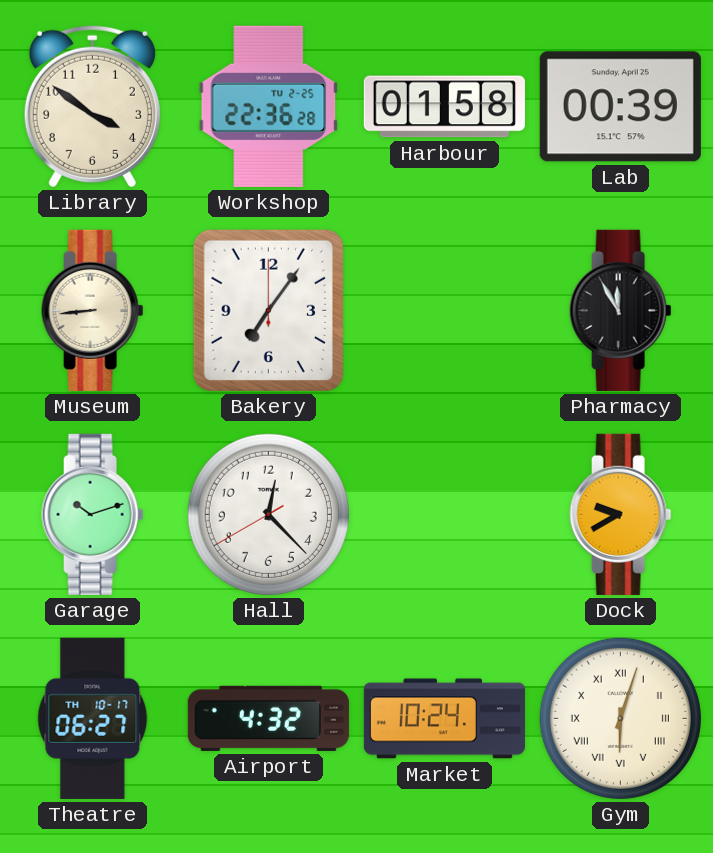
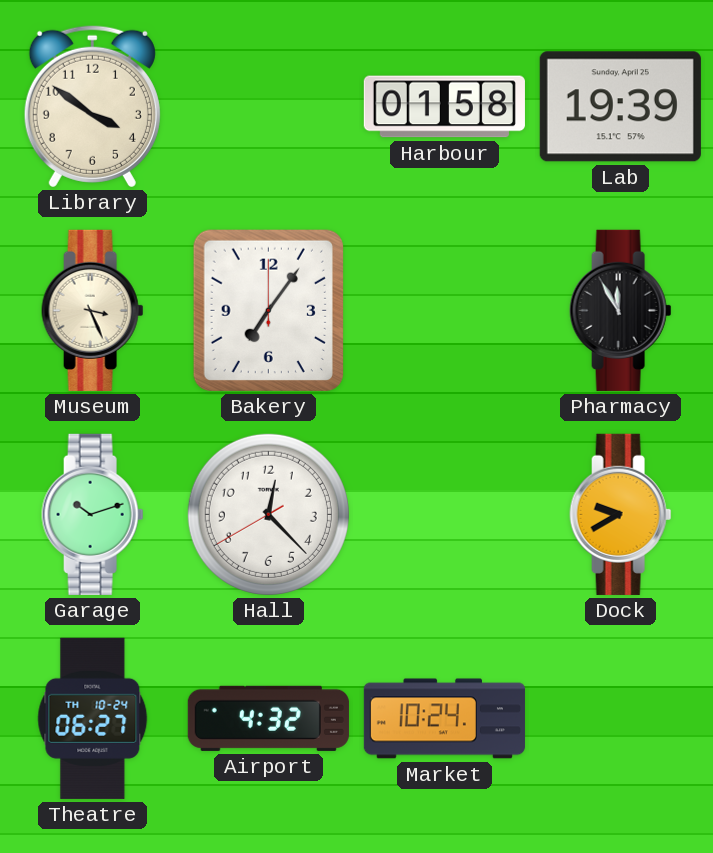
Workshop: 22:36 -> none
Lab: 00:39 -> 19:39
Museum: 8:44 -> 3:26
Theatre date: TH 10-17 -> TH 10-24
Gym: 6:03 -> none
